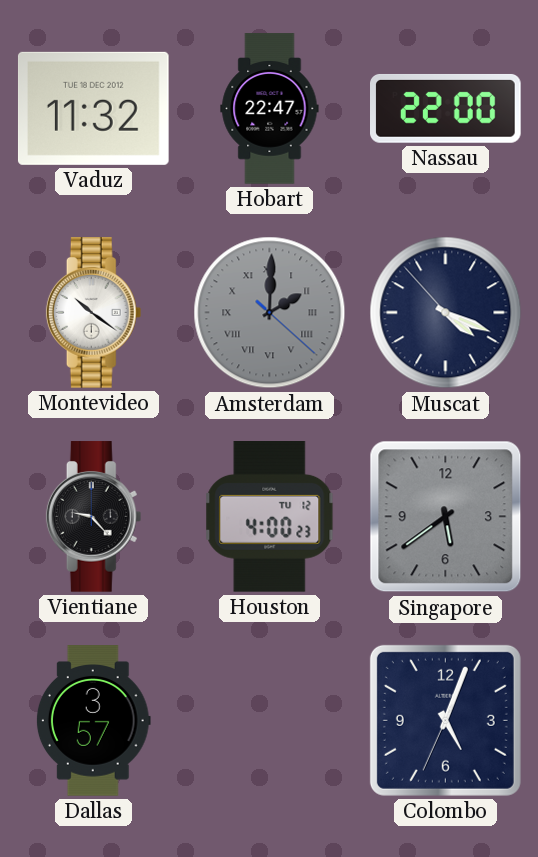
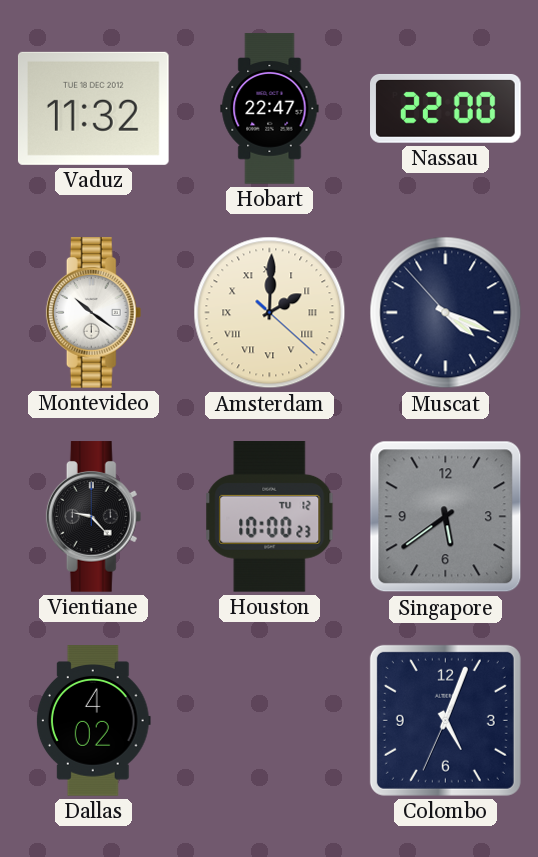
Amsterdam dial: grey -> cream
Houston: 4:00 -> 10:00
Dallas: 3:57 -> 4:02
